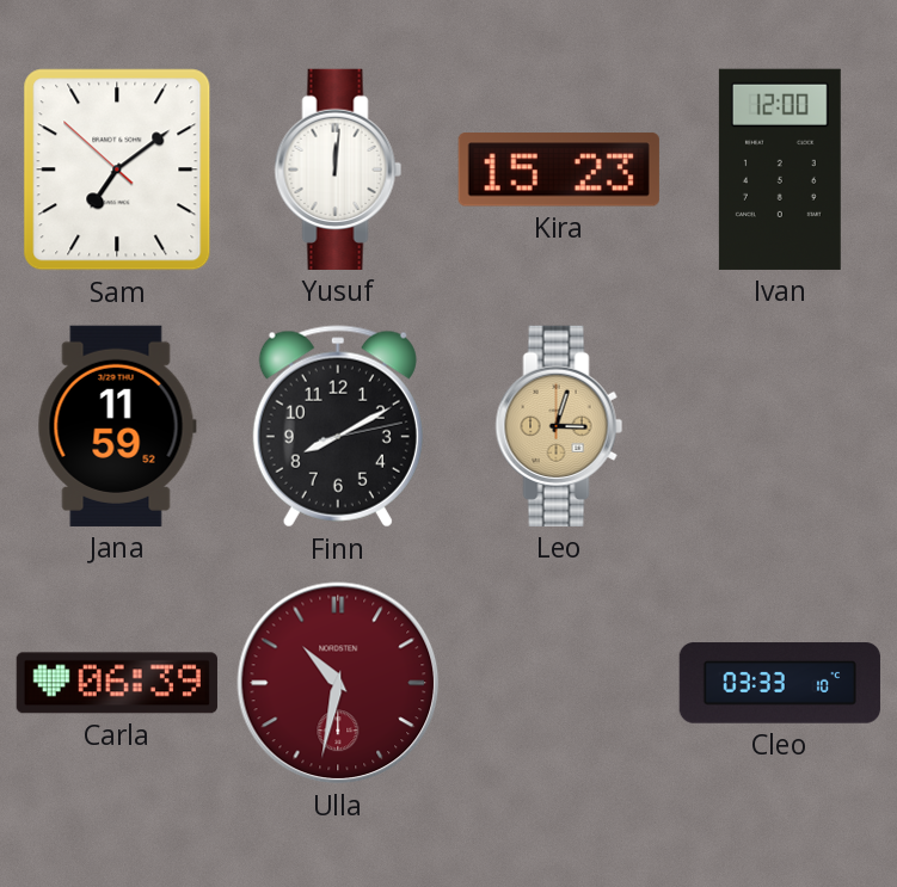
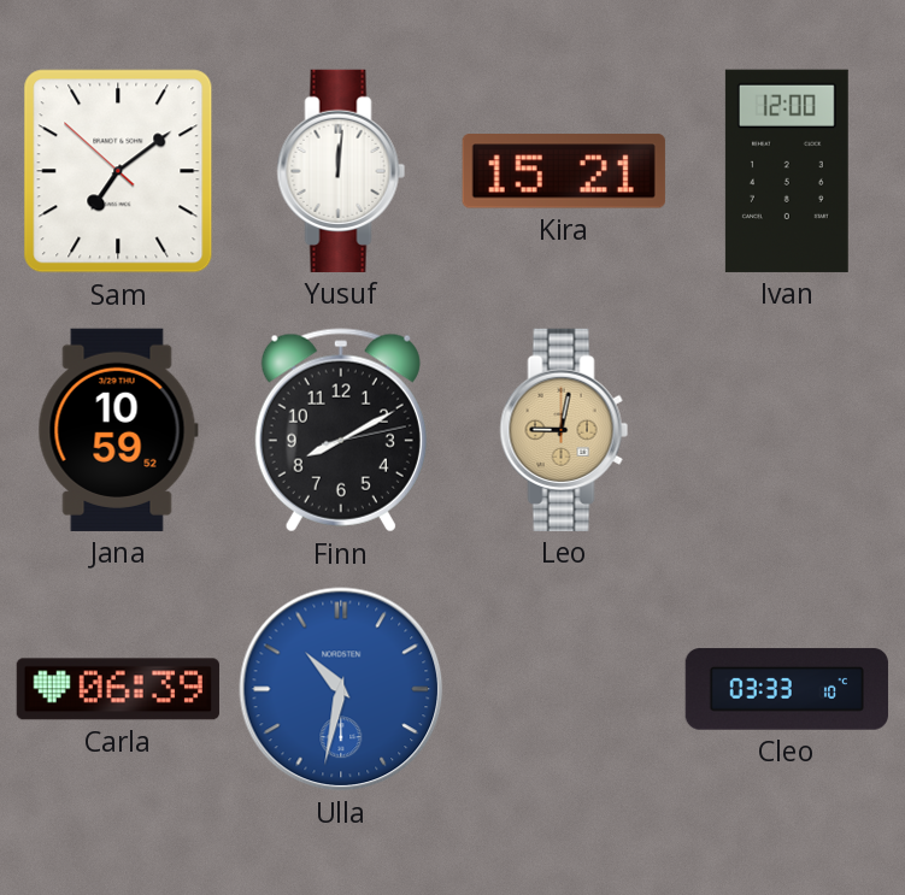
Kira: 15:23 -> 15:21
Jana: 11:59 -> 10:59
Leo: 3:03 -> 9:02
Ulla dial: burgundy -> blue
